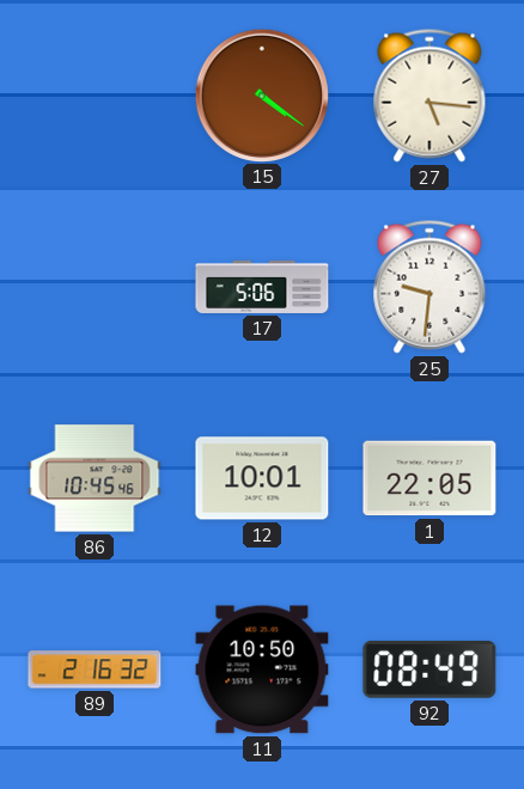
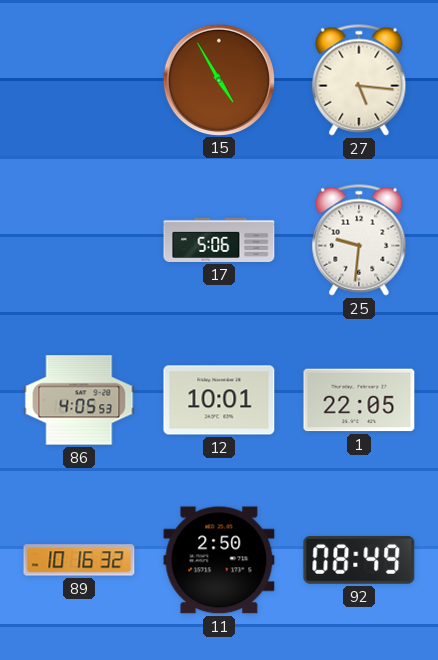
15: 4:21 -> 4:55
86: 10:45 -> 4:05
89: 2:16 -> 10:16
11: 10:50 -> 2:50
